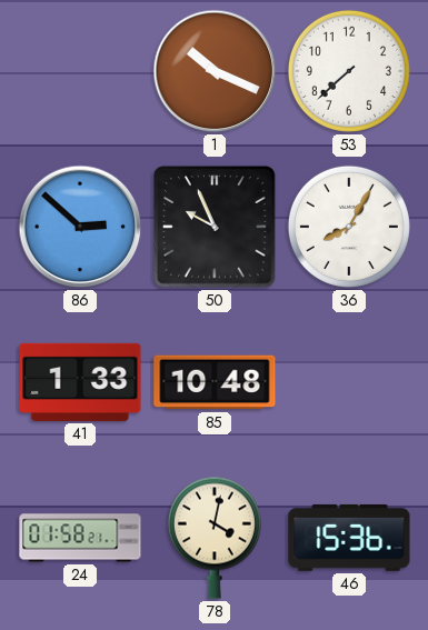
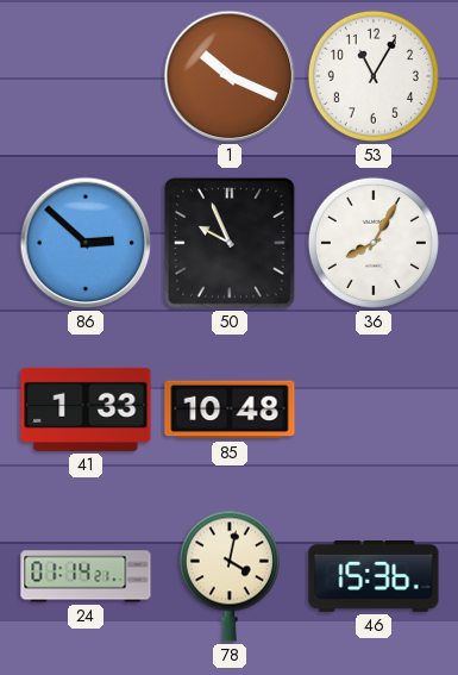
53: 7:38 -> 11:05
24: 01:58 -> 01:14
